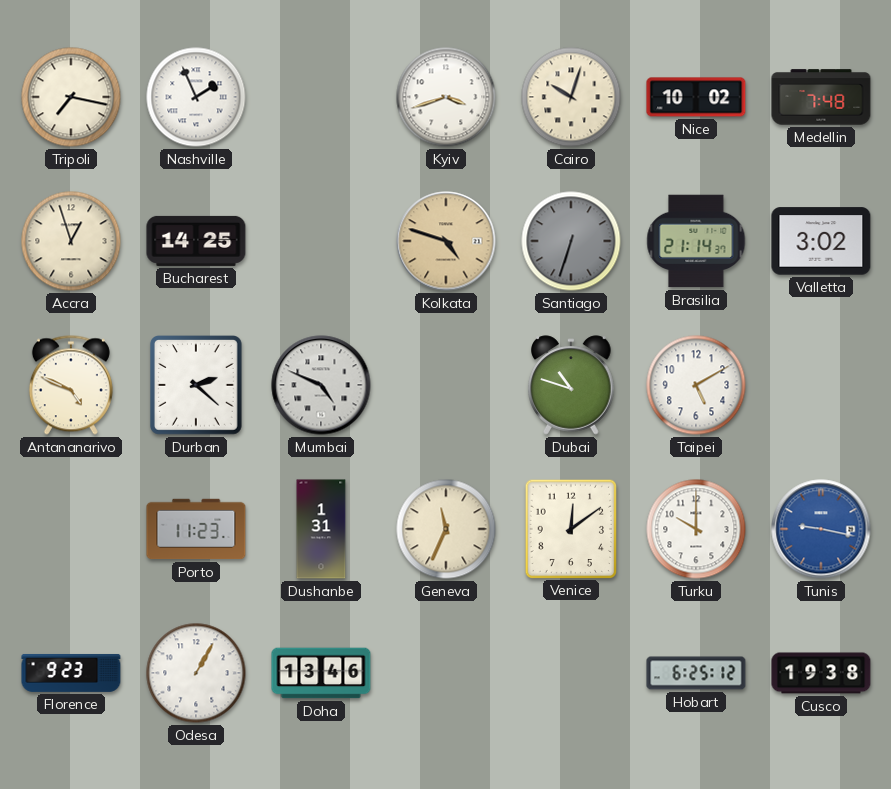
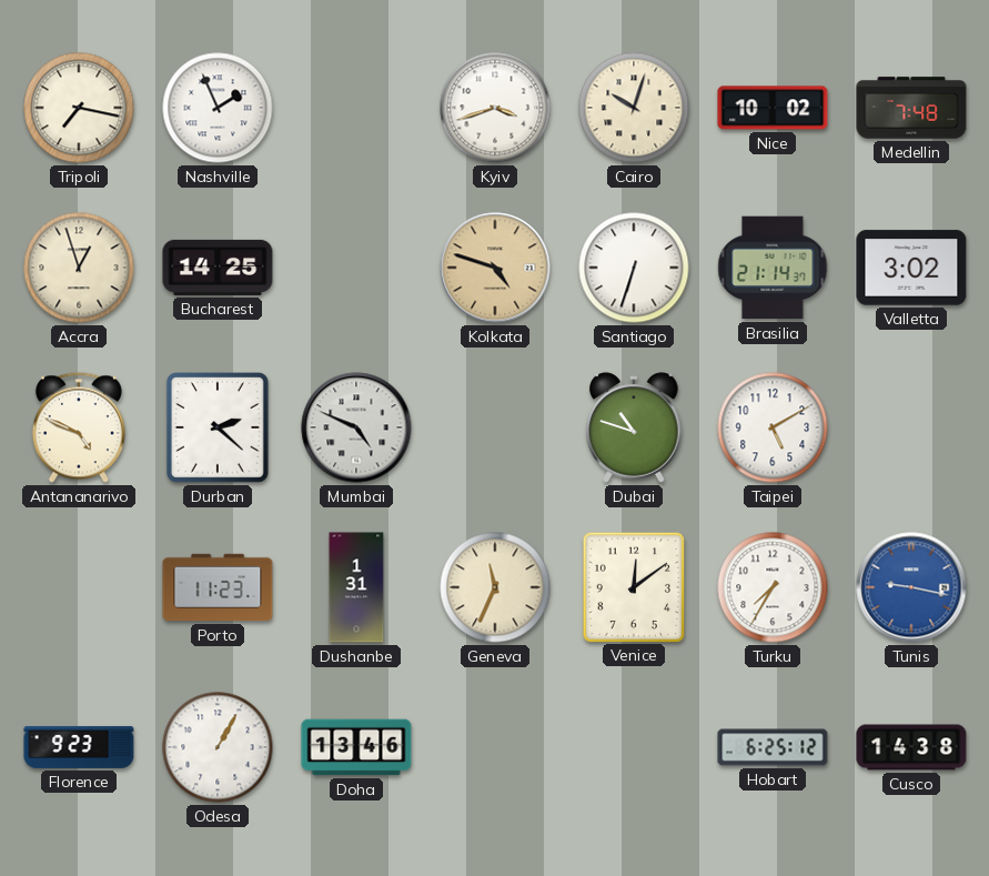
Santiago dial: grey -> white
Turku: 10:00 -> 7:35
Cusco: 19:38 -> 14:38
